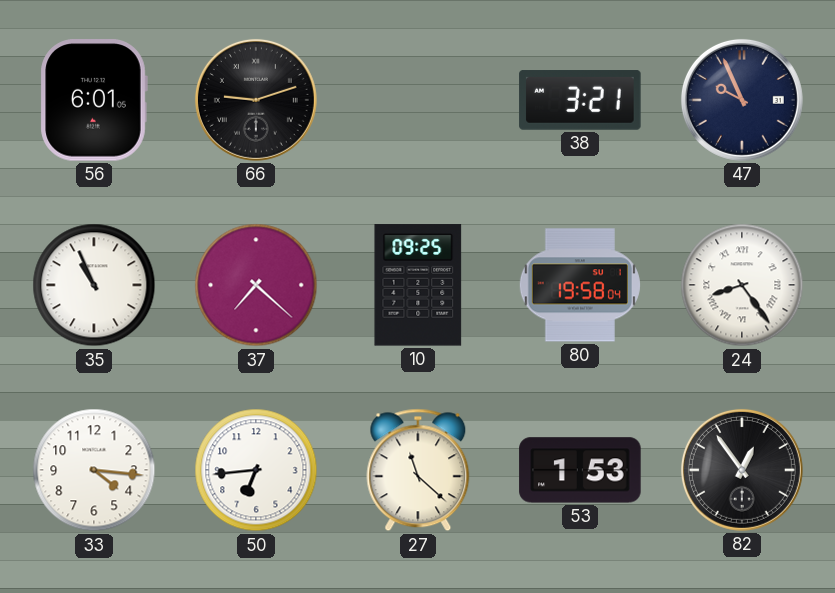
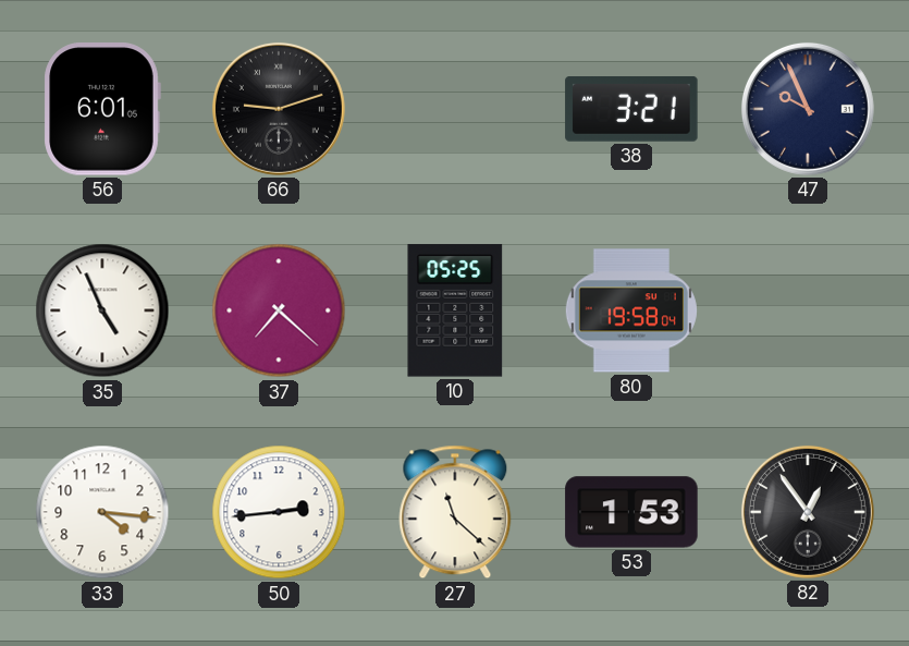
35: 10:56 -> 4:56
10: 09:25 -> 05:25
24: 8:24 -> none
50: 6:44 -> 2:44
